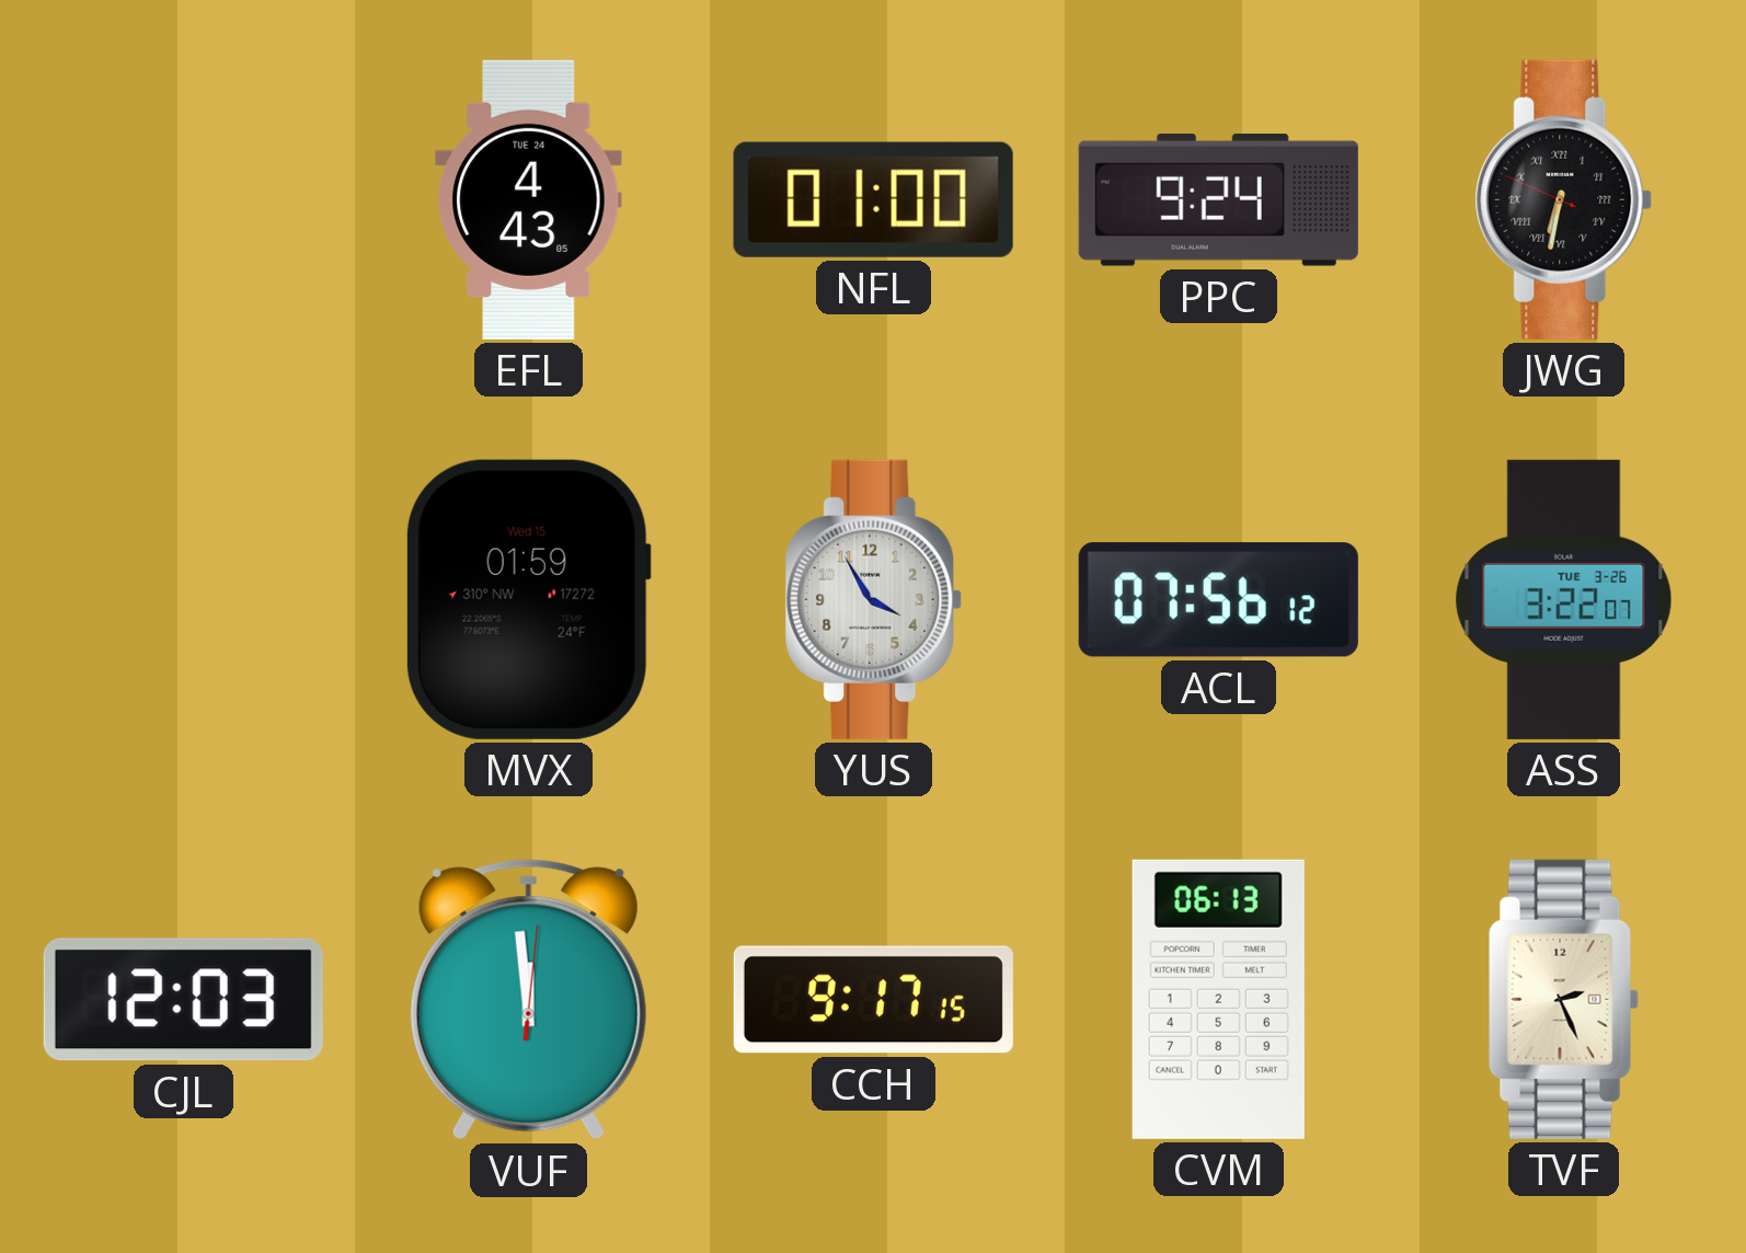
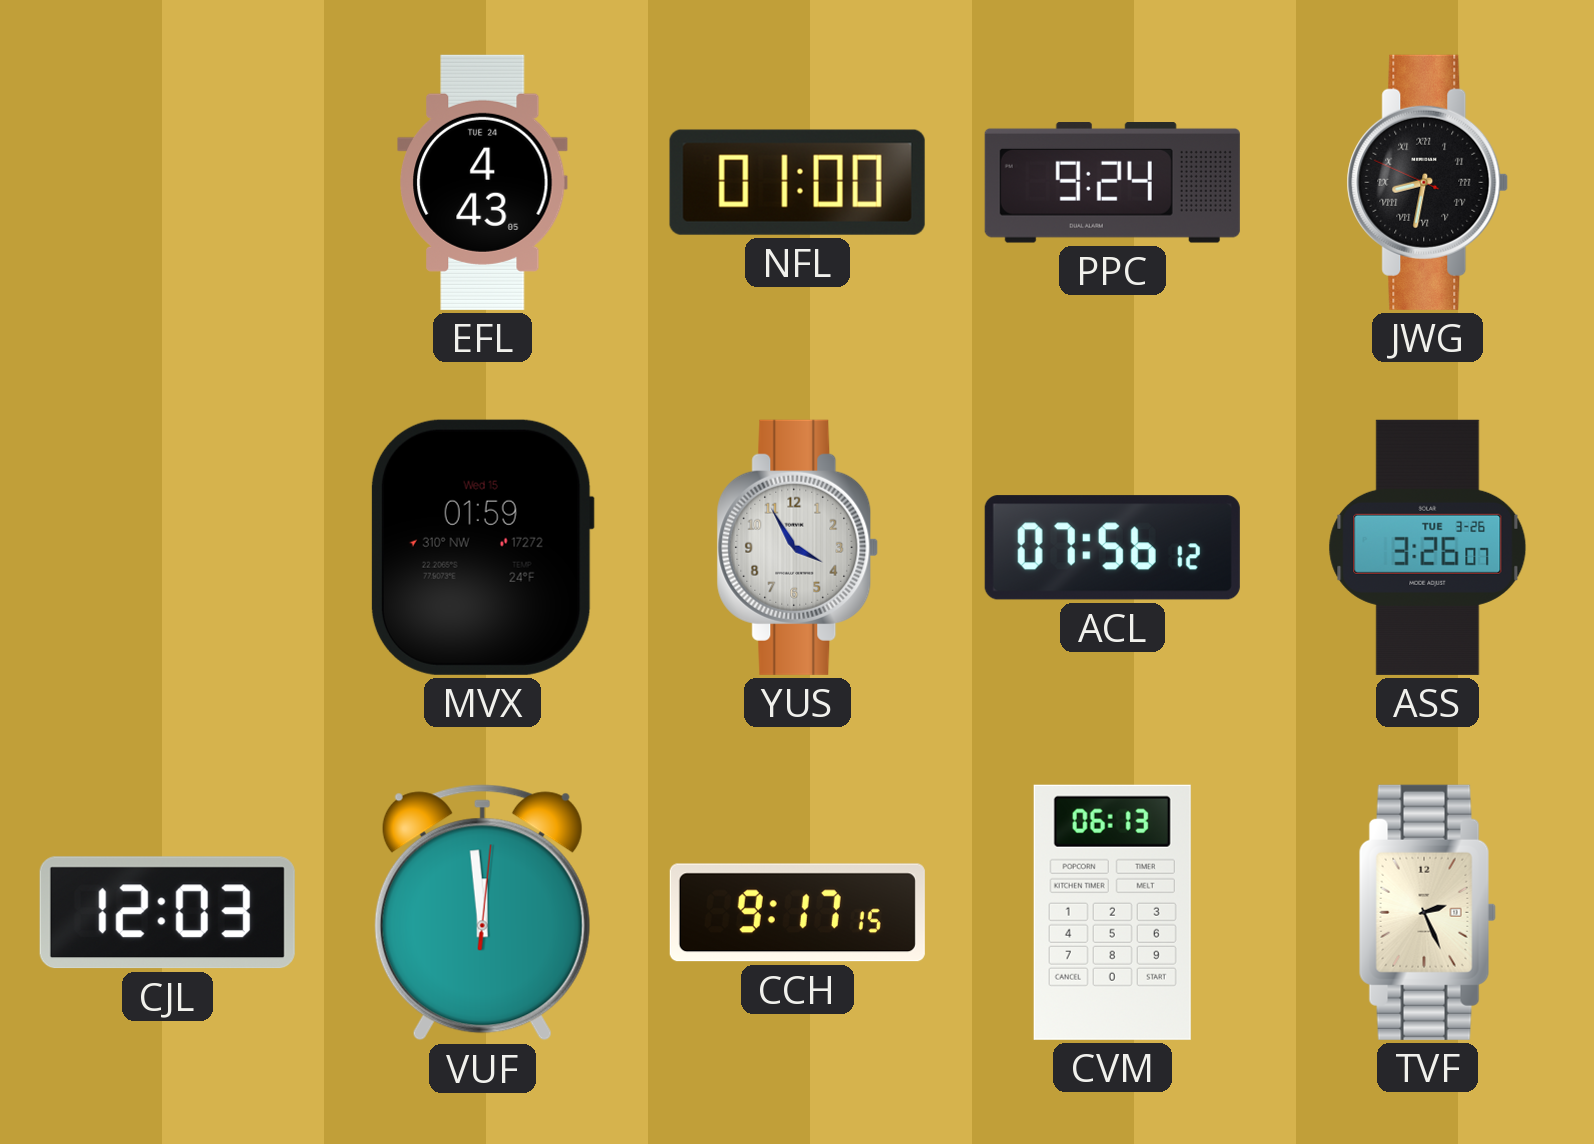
JWG: 6:31 -> 8:31
ASS: 3:22 -> 3:26
